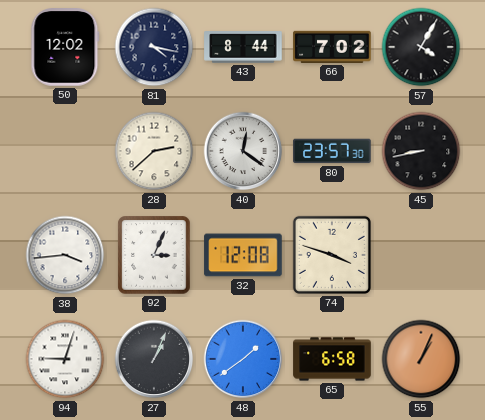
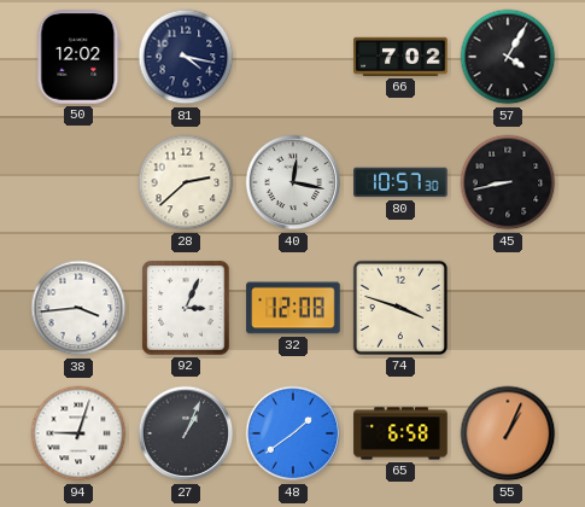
43: 8:44 -> none
40: 12:21 -> 12:17
80: 23:57 -> 10:57
